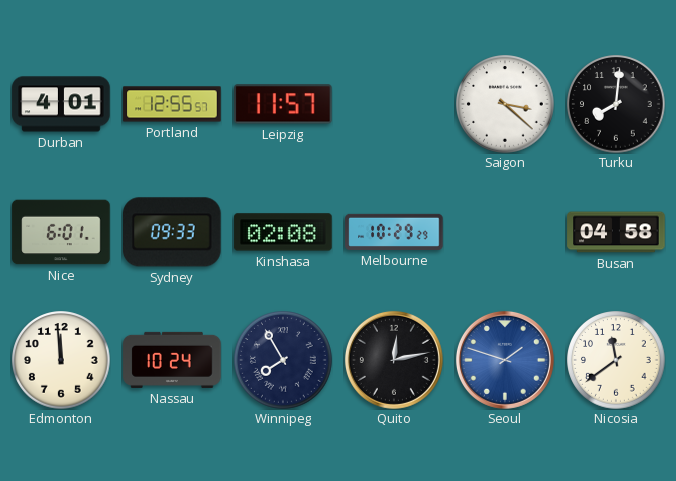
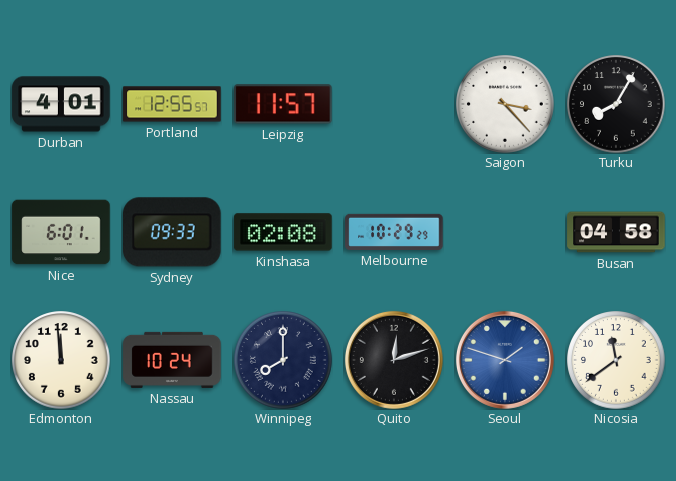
Saigon: 3:22 -> 3:23
Turku: 8:01 -> 8:05
Winnipeg: 7:55 -> 8:00
Quito: 12:13 -> 12:12
